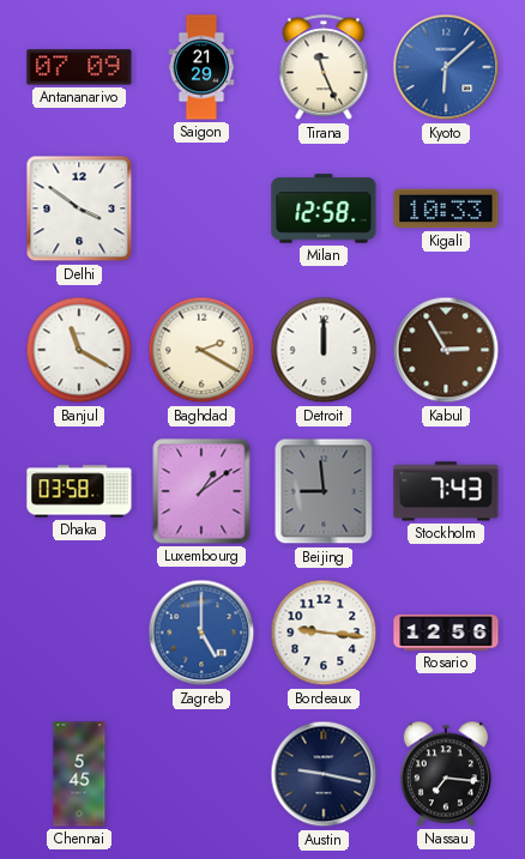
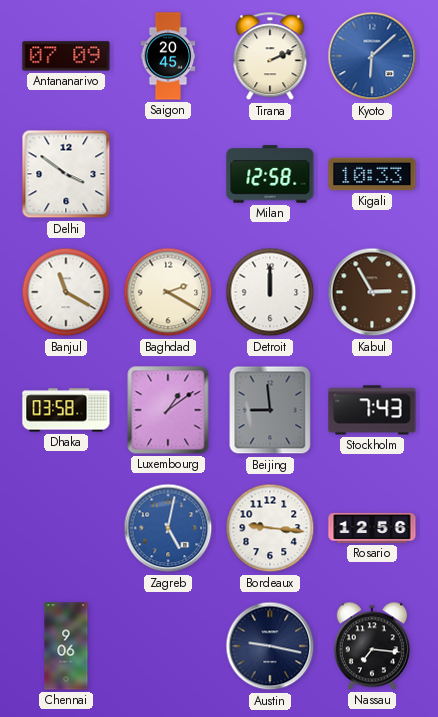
Saigon: 21:29 -> 20:45
Tirana: 11:26 -> 2:11
Zagreb: 5:00 -> 5:02
Chennai: 5:45 -> 9:06
